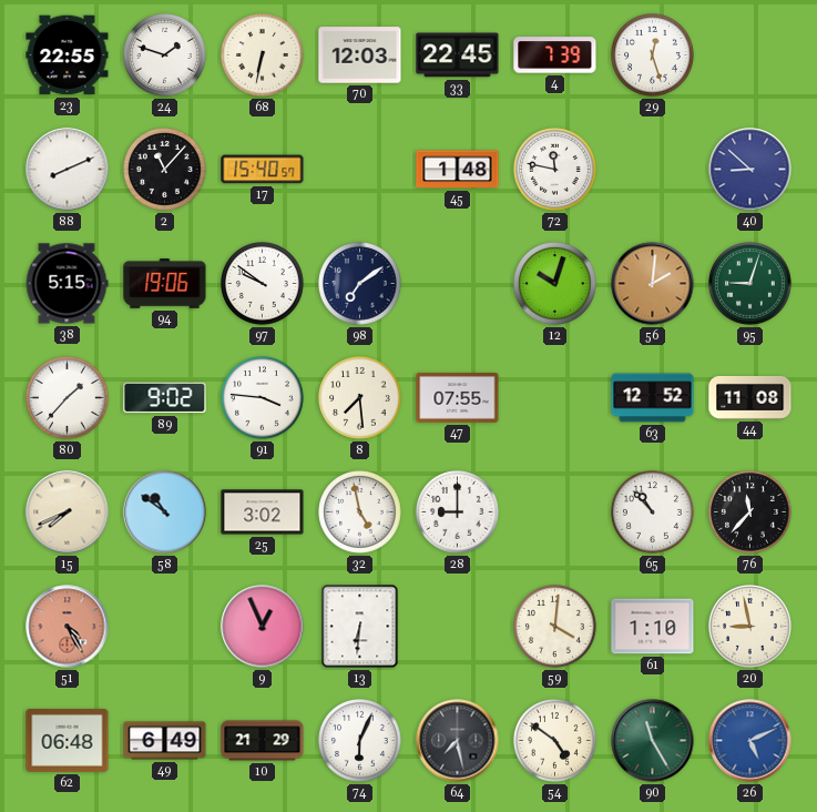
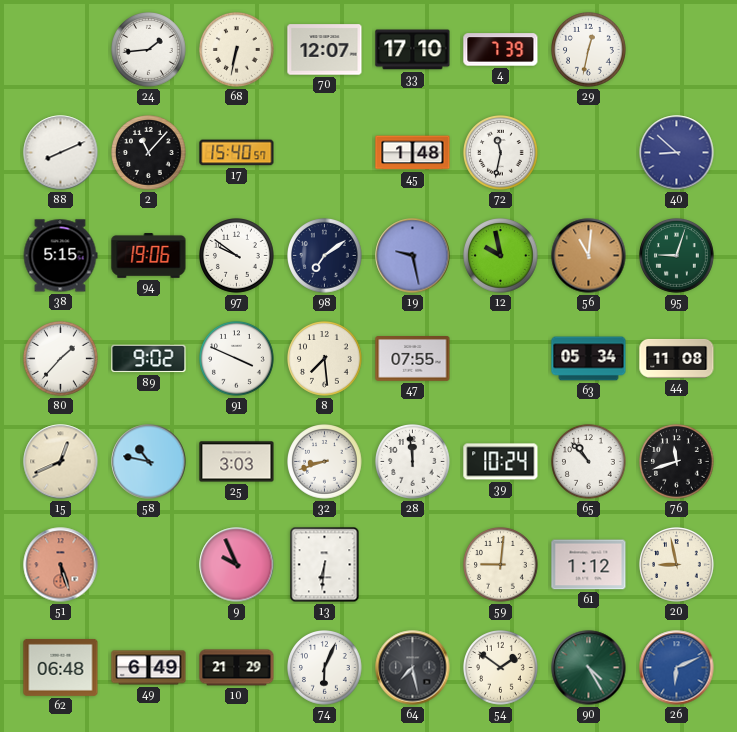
23: 22:55 -> none
24: 1:48 -> 1:44
70: 12:03 -> 12:07
33: 22:45 -> 17:10
29: 12:27 -> 12:32
72: 11:47 -> 11:32
19: none -> 9:28
12: 10:03 -> 9:58
56: 2:01 -> 11:01
91: 3:46 -> 3:49
63: 12:52 -> 05:34
15: 7:41 -> 12:41
58: 10:51 -> 10:47
25: 3:02 -> 3:03
32: 4:58 -> 8:42
28: 9:00 -> 11:59
39: none -> 10:24
76: 11:37 -> 11:42
51: 4:25 -> 5:27
9: 12:56 -> 9:56
59: 4:01 -> 9:01
61: 1:10 -> 1:12
54: 4:51 -> 1:51
90: 11:25 -> 4:25
26: 5:11 -> 6:11
